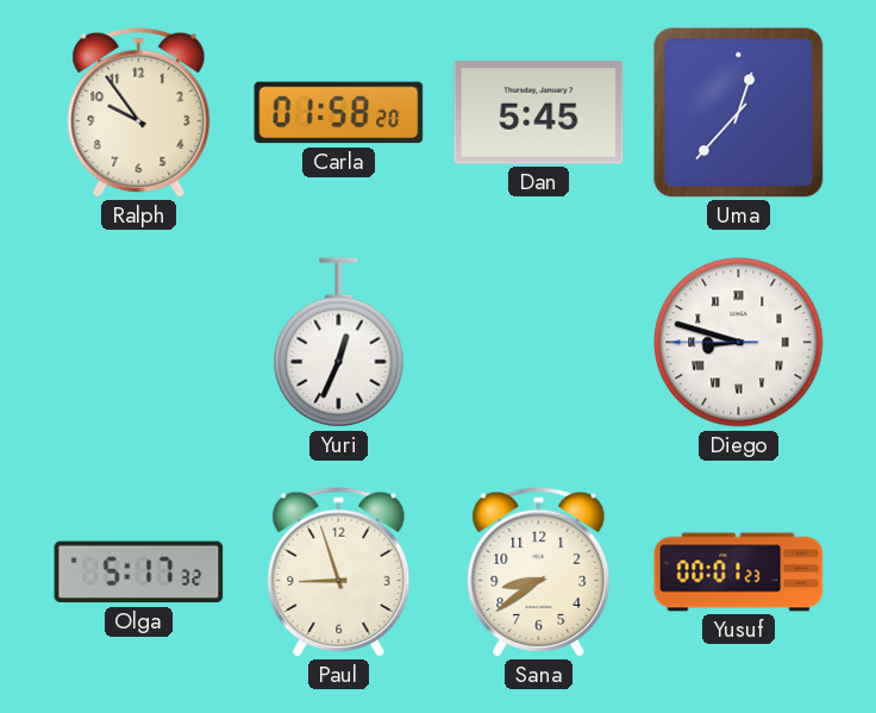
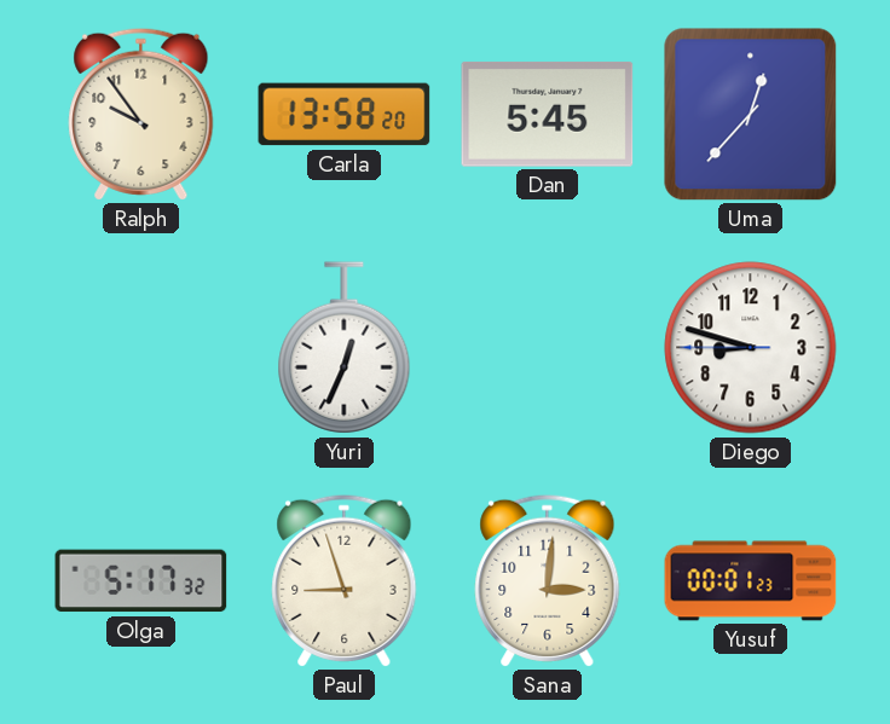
Carla: 01:58 -> 13:58
Diego numerals: Roman -> Arabic
Sana: 8:39 -> 3:01
